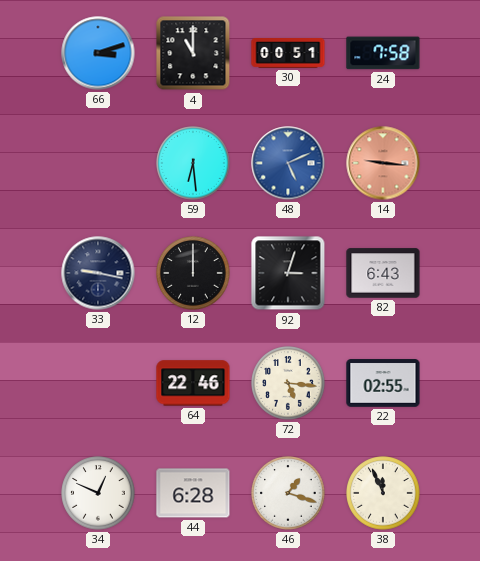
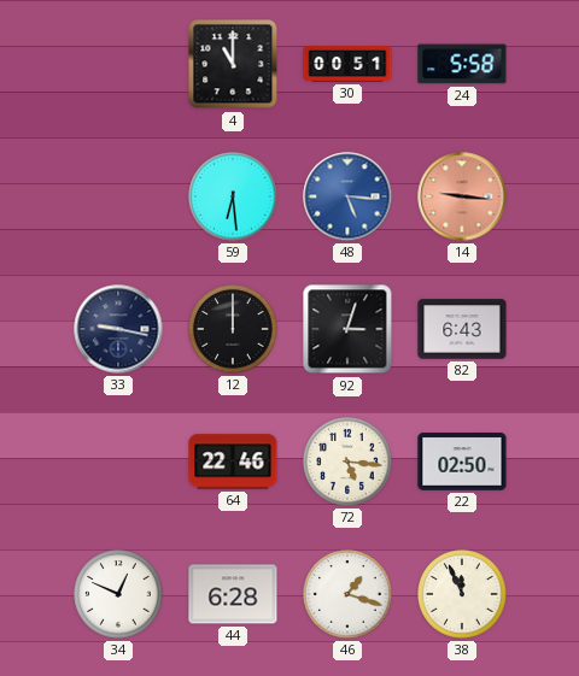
66: 3:12 -> none
24: 7:58 -> 5:58
48: 5:11 -> 5:16
22: 02:55 -> 02:50
